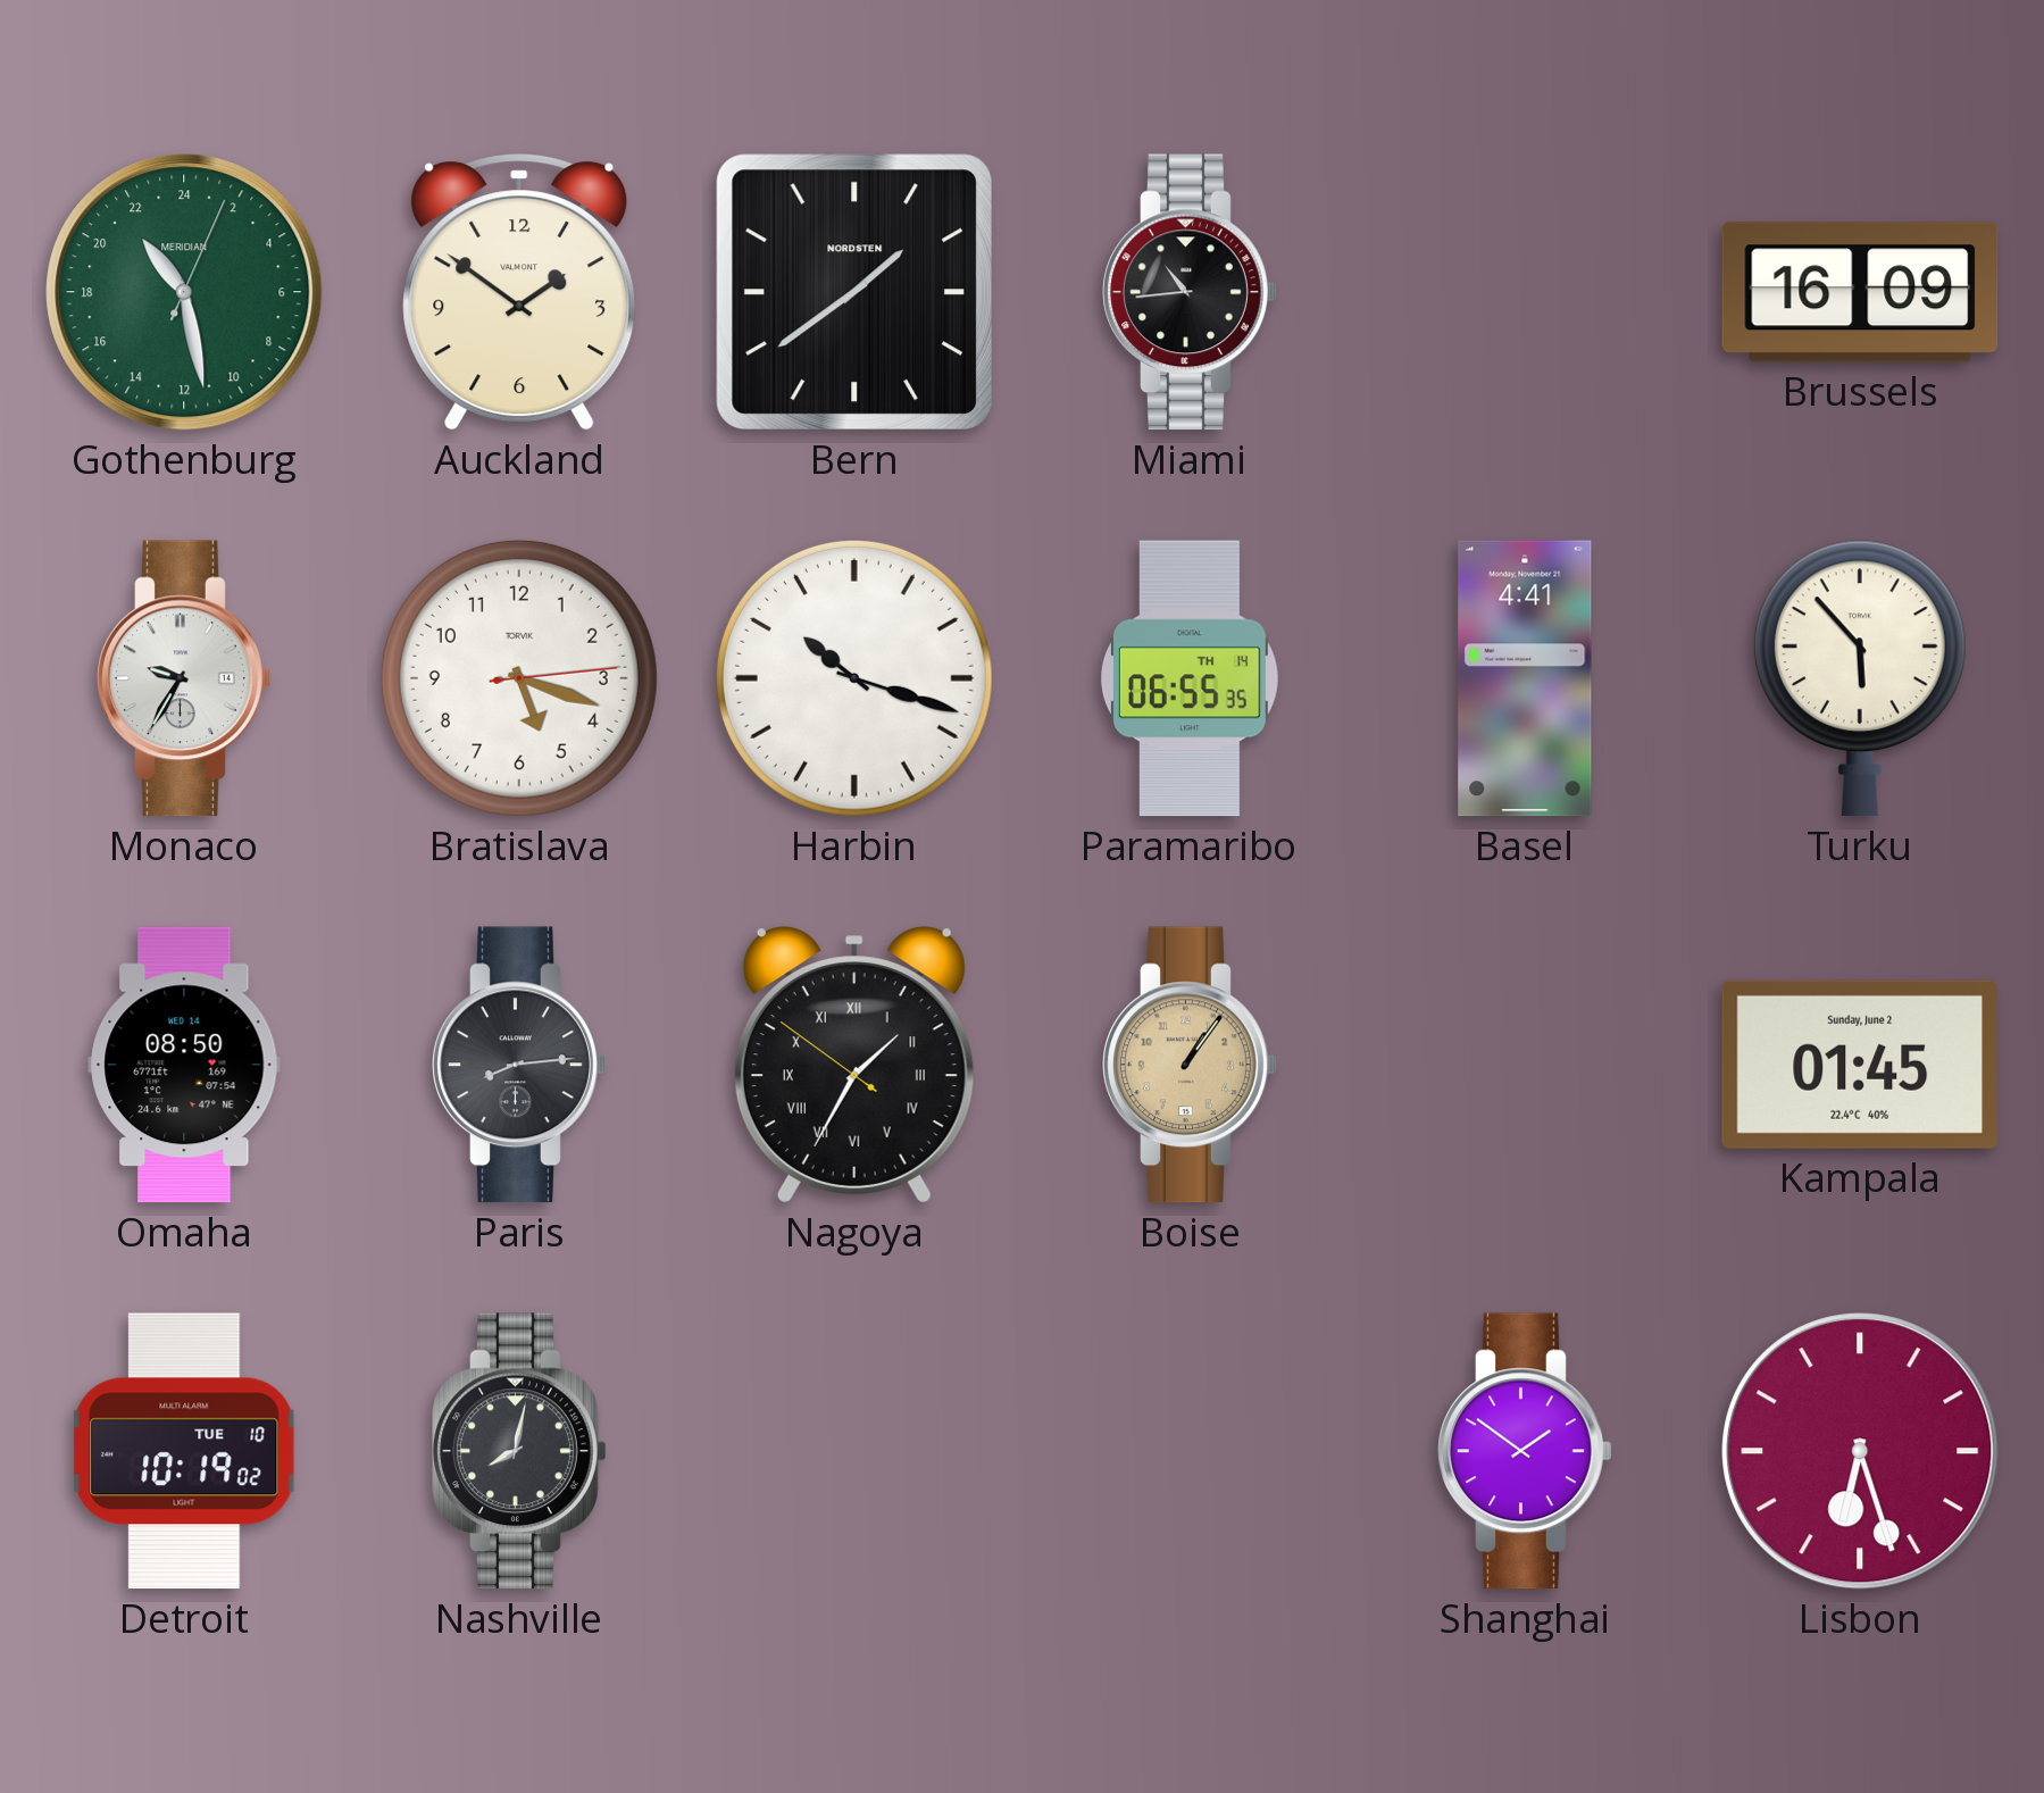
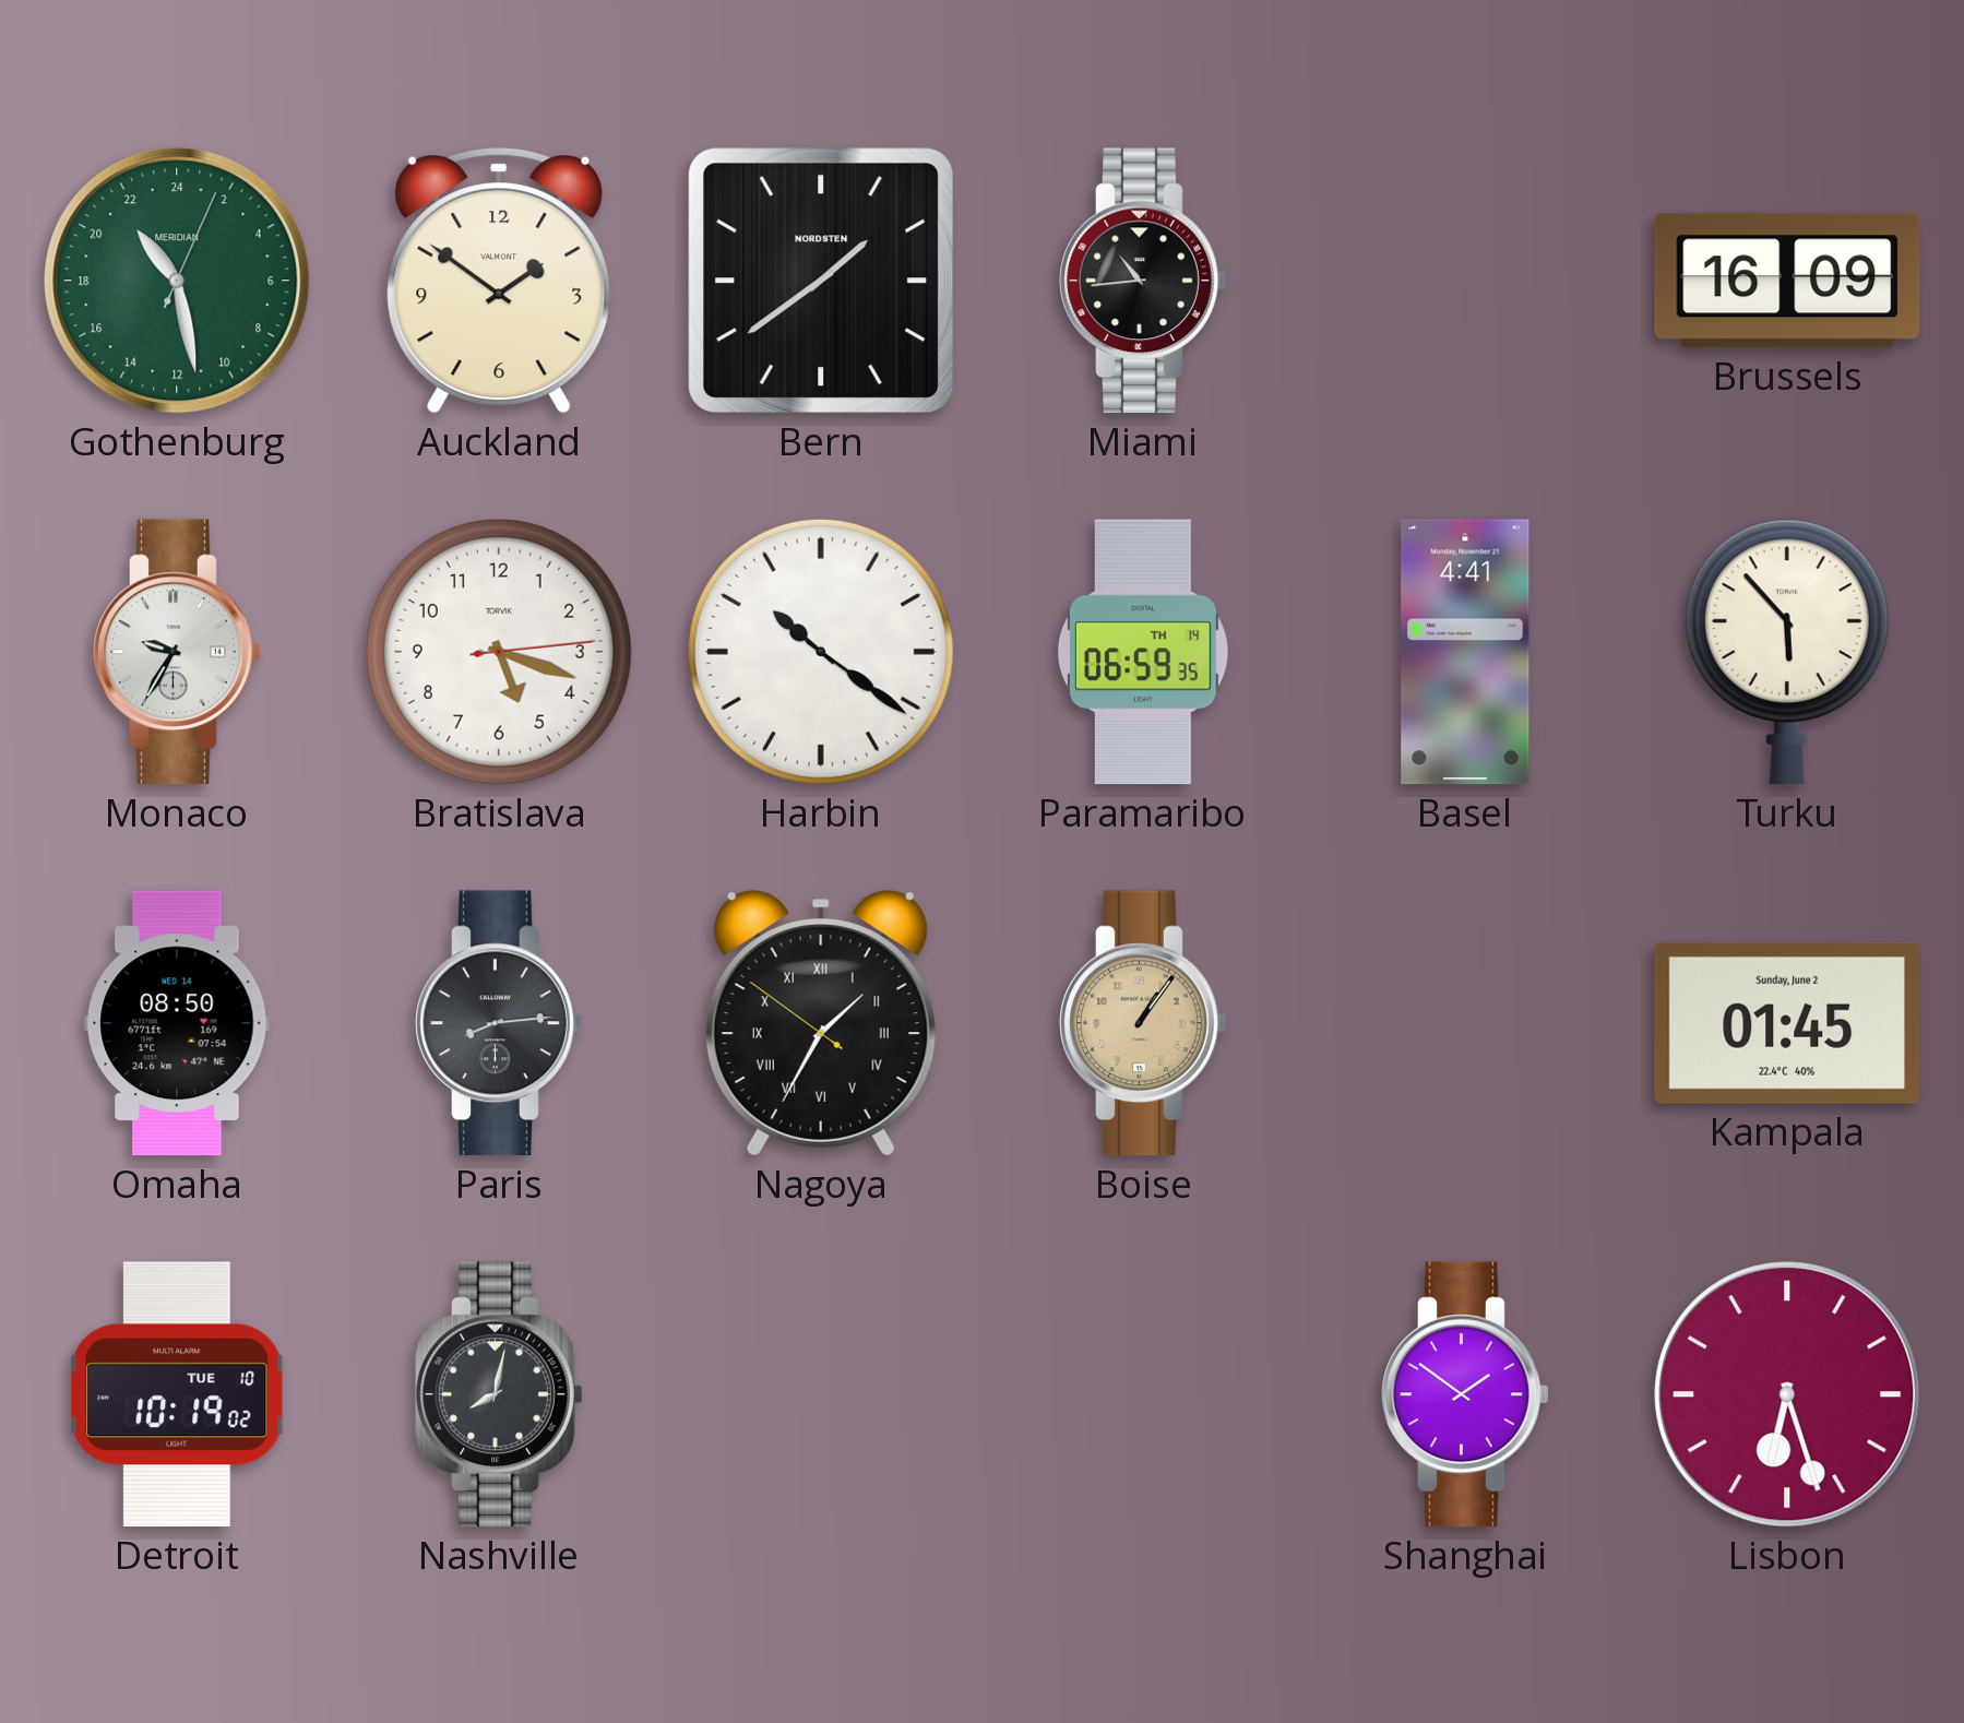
Harbin: 10:18 -> 10:21
Paramaribo: 06:55 -> 06:59
